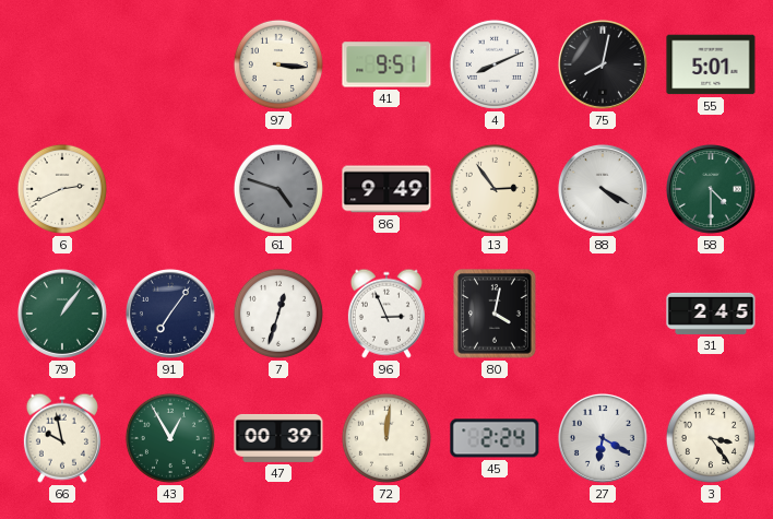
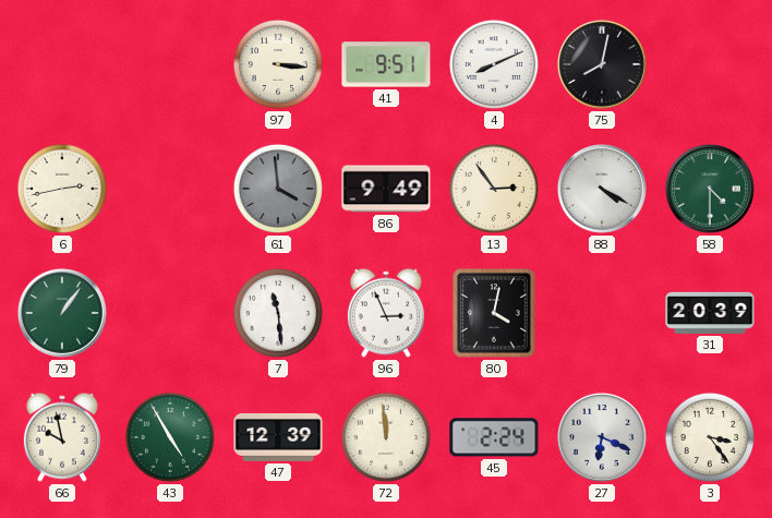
55: 5:01 -> none
6: 2:41 -> 2:43
61: 4:48 -> 3:59
91: 7:06 -> none
7: 12:33 -> 11:29
31: 2:45 -> 20:39
43: 12:55 -> 4:55
47: 00:39 -> 12:39
72: 12:01 -> 11:59
27: 6:20 -> 6:19
